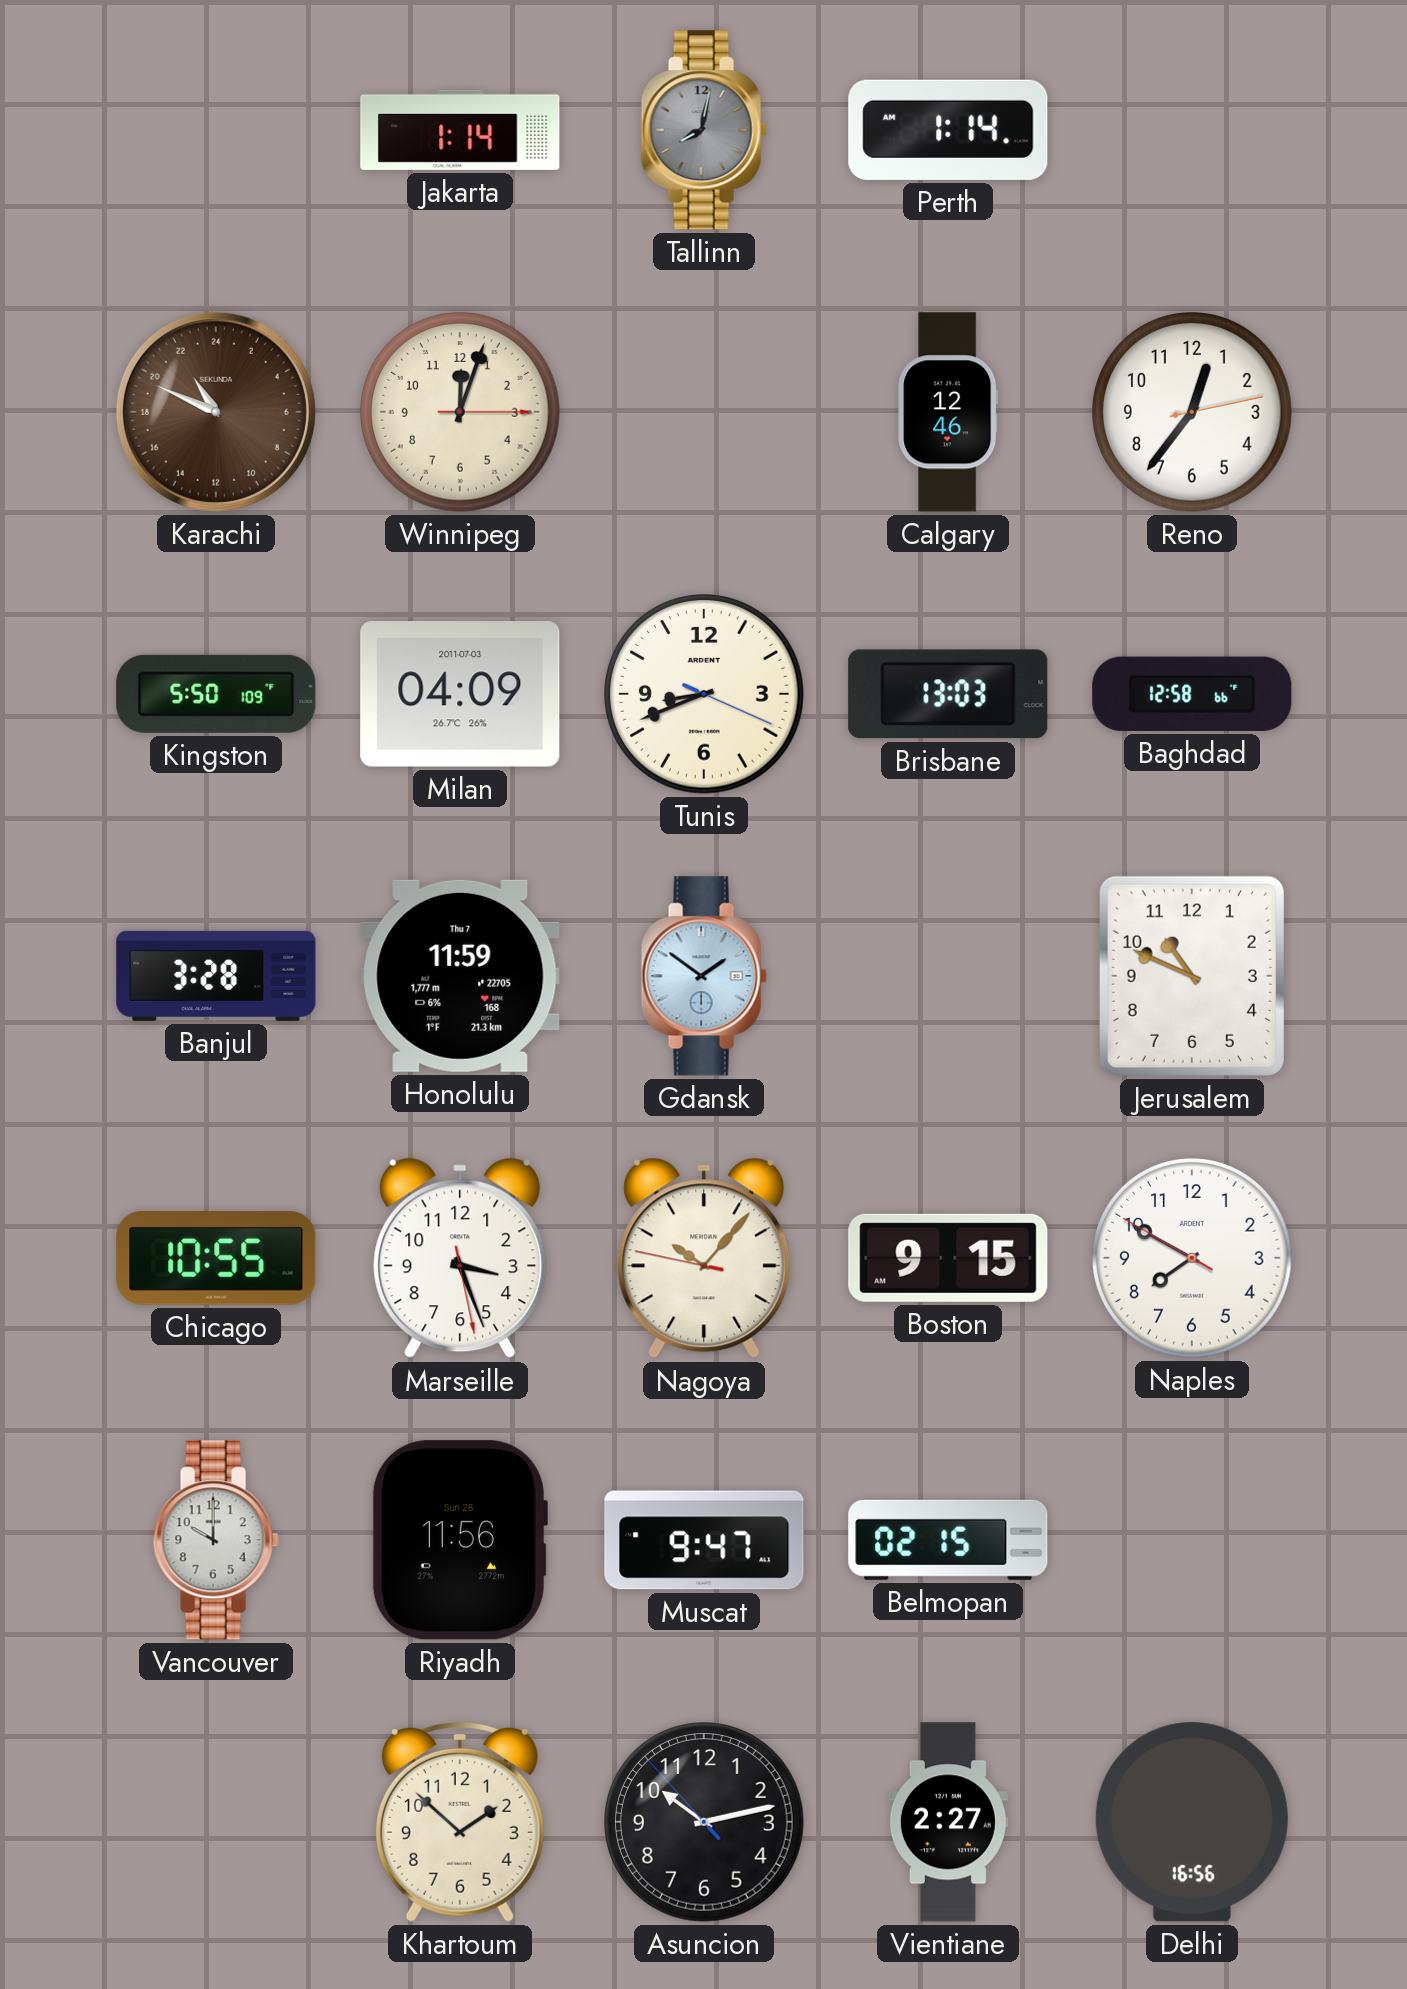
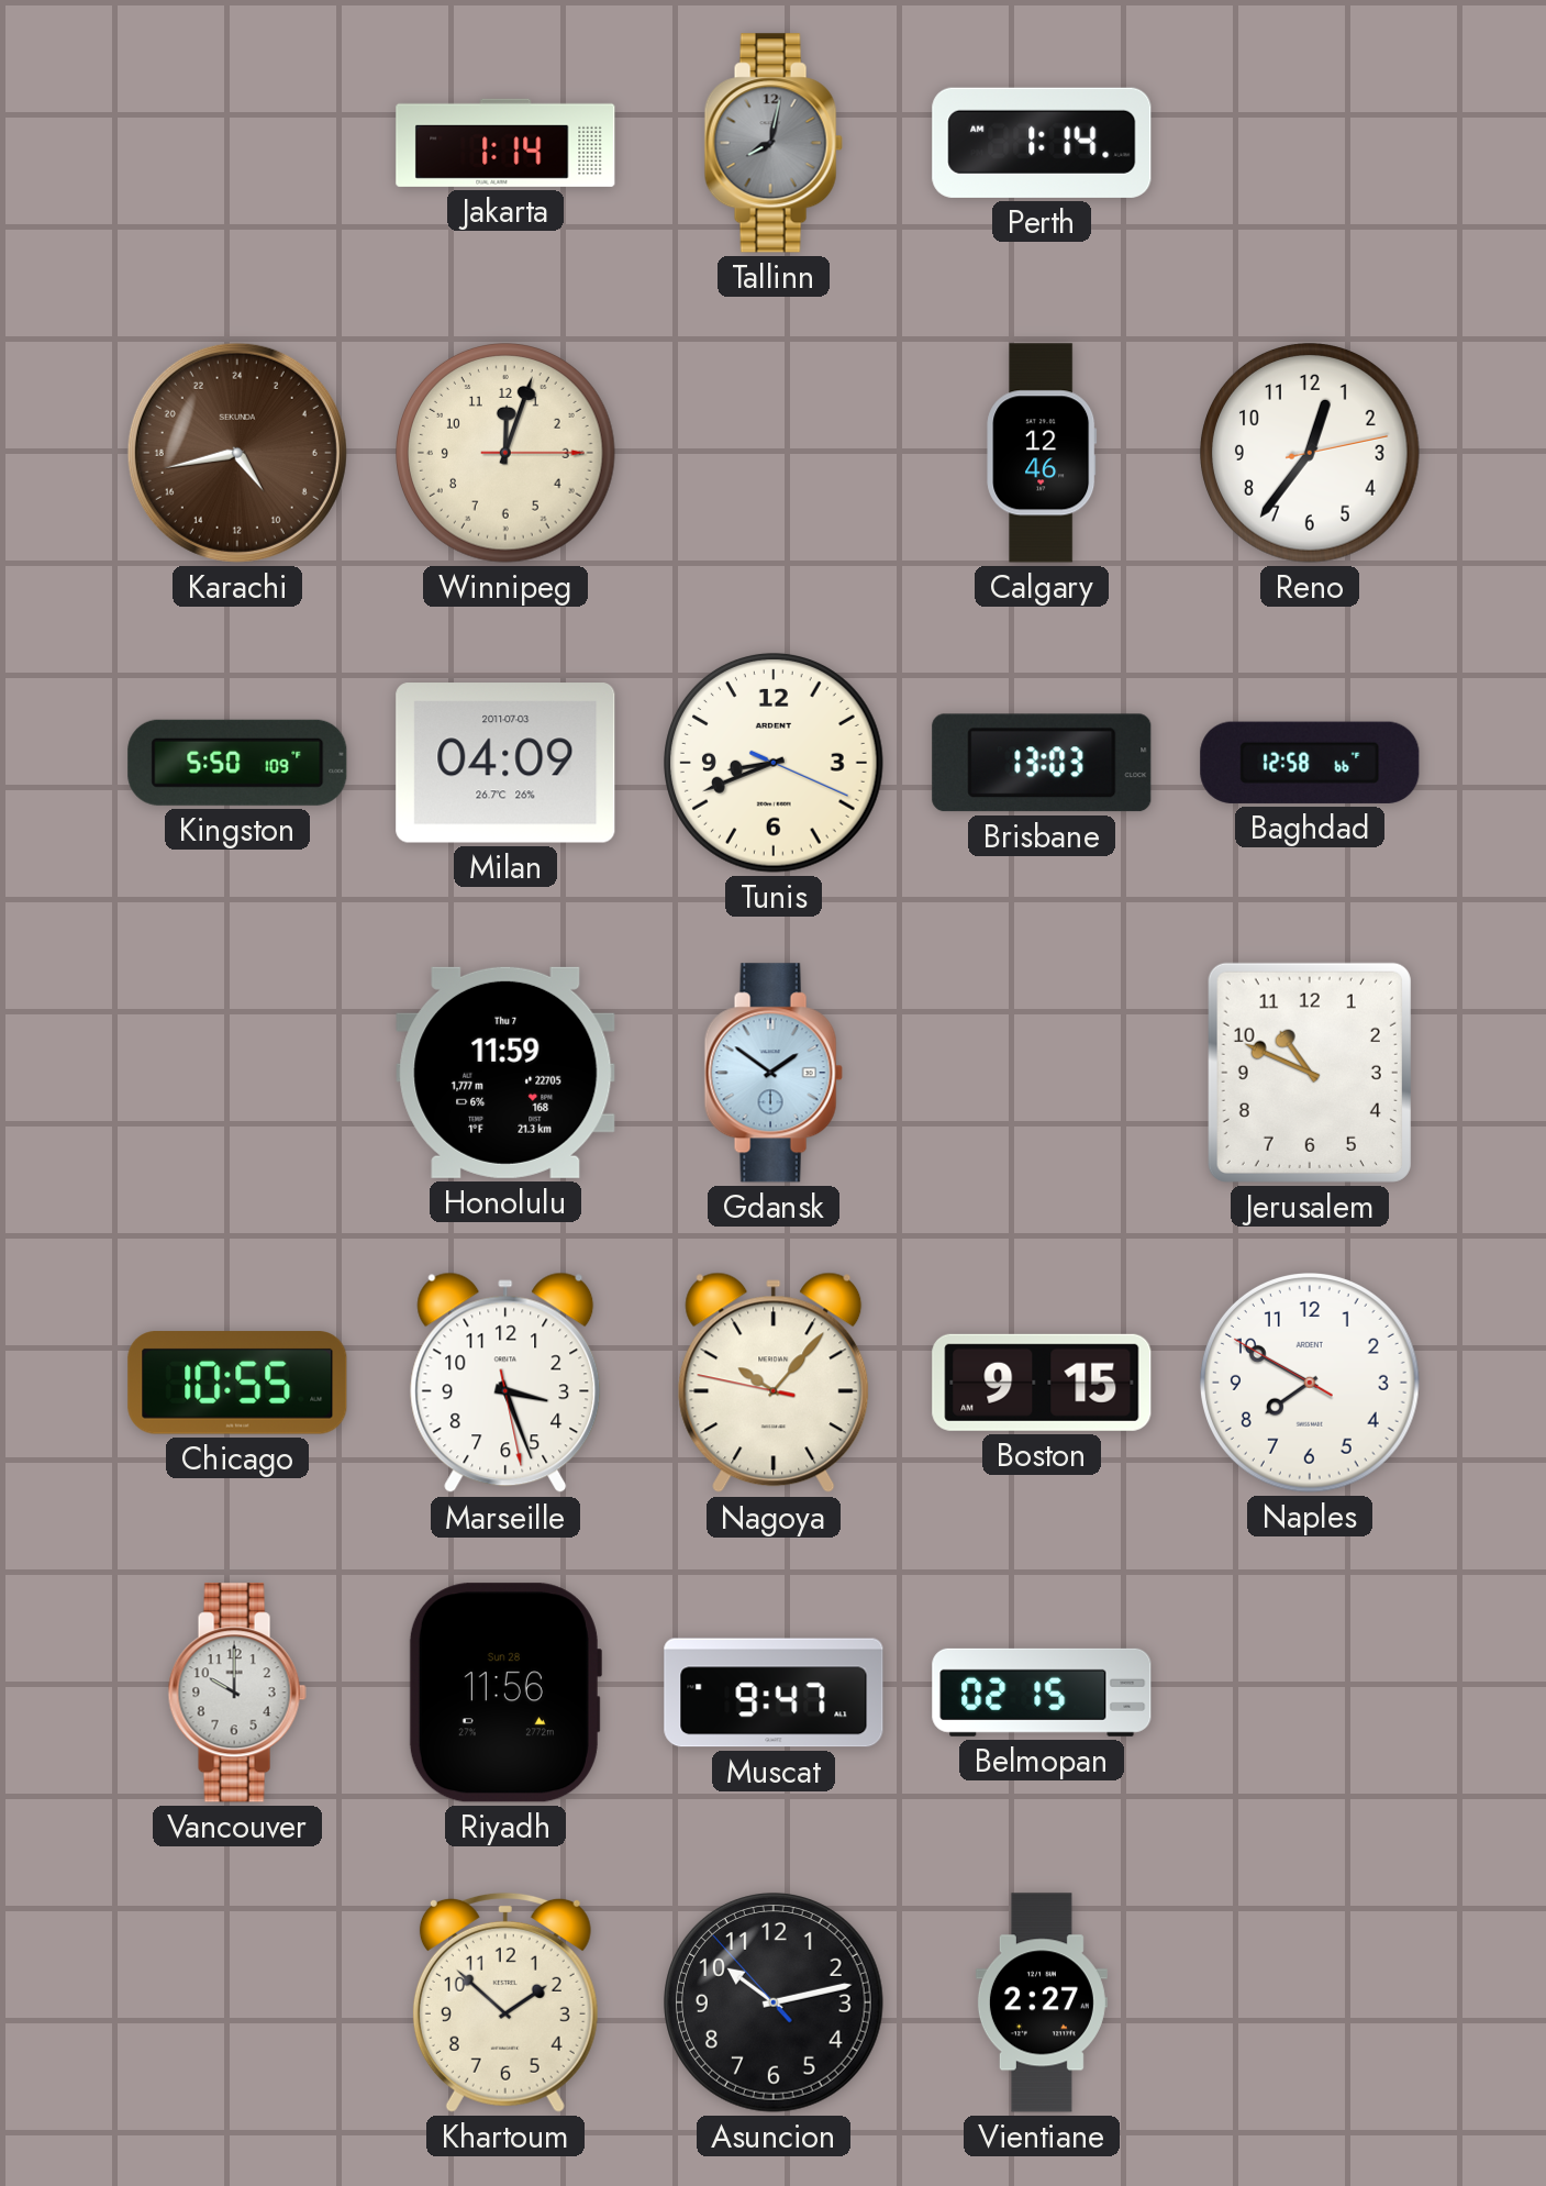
Karachi: 21:49 -> 9:43
Banjul: 3:28 -> none
Delhi: 16:56 -> none
